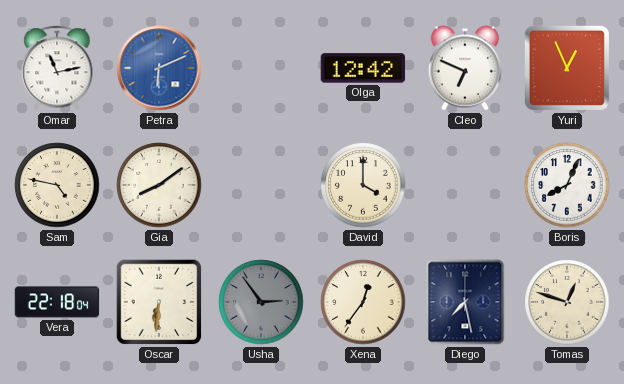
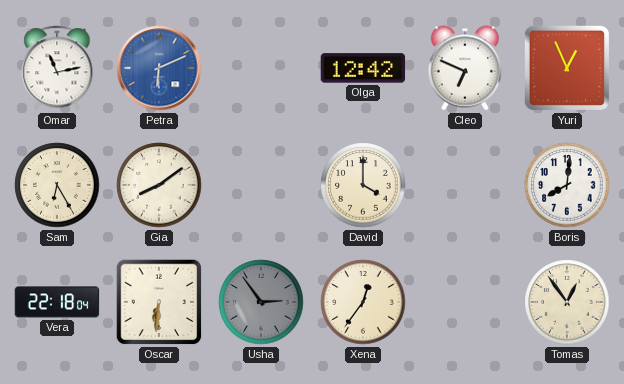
Sam: 4:47 -> 6:25
Boris: 8:04 -> 8:01
Diego: 7:28 -> none
Tomas: 12:48 -> 12:54
